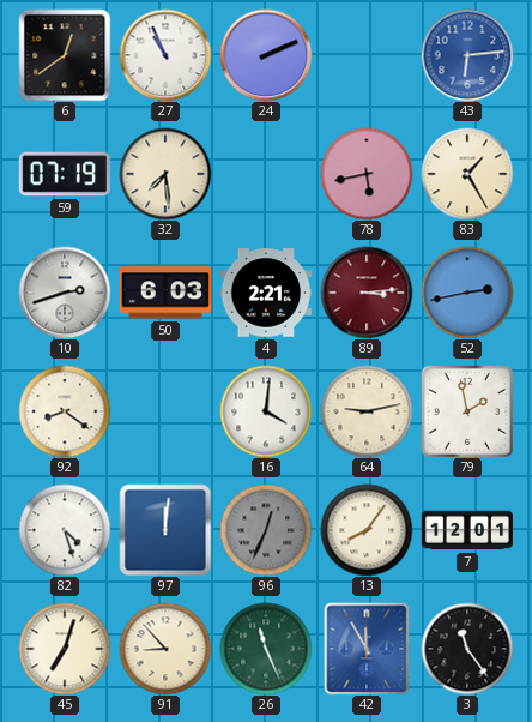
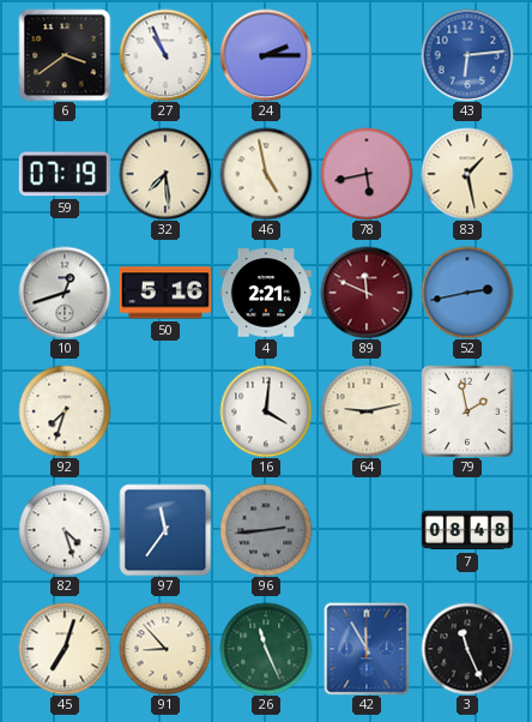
6: 12:39 -> 3:39
24: 2:11 -> 2:15
46: none -> 4:58
83: 1:25 -> 1:28
10: 2:42 -> 12:42
50: 6:03 -> 5:16
89: 3:14 -> 11:49
92: 8:21 -> 7:33
97: 12:01 -> 11:36
96: 12:34 -> 2:44
13: 8:06 -> none
7: 12:01 -> 08:48
3: 11:24 -> 11:26
